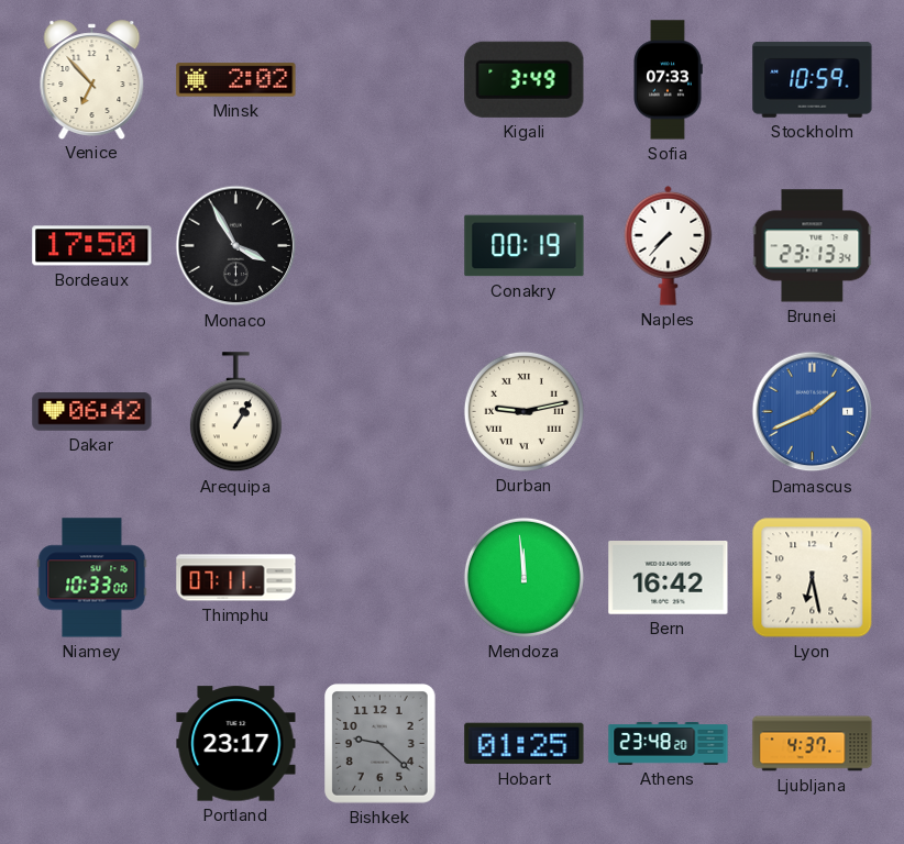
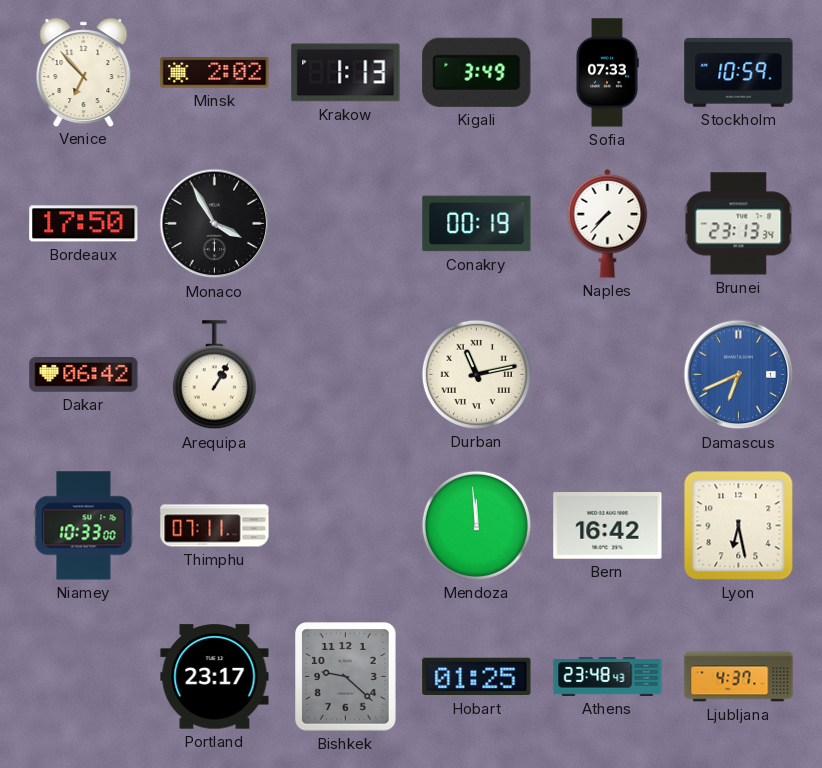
Krakow: none -> 1:13
Durban: 9:13 -> 11:13
Damascus: 1:41 -> 6:41
Athens: 23:48:20 -> 23:48:43
